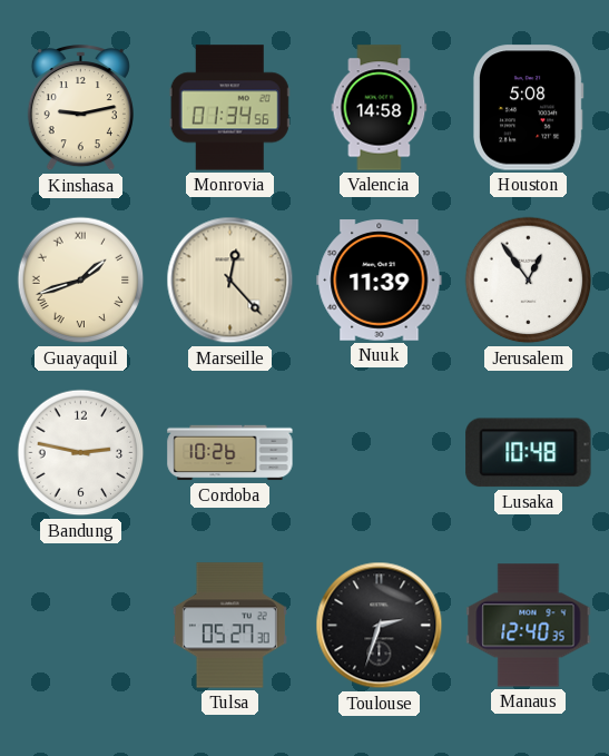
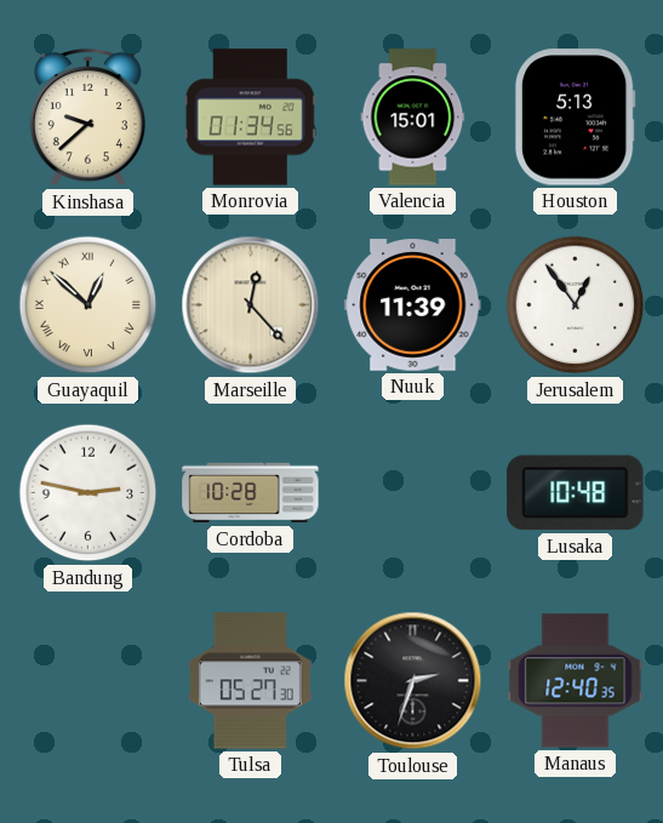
Kinshasa: 9:13 -> 9:38
Valencia: 14:58 -> 15:01
Houston: 5:08 -> 5:13
Guayaquil: 1:42 -> 12:52
Cordoba: 10:26 -> 10:28
